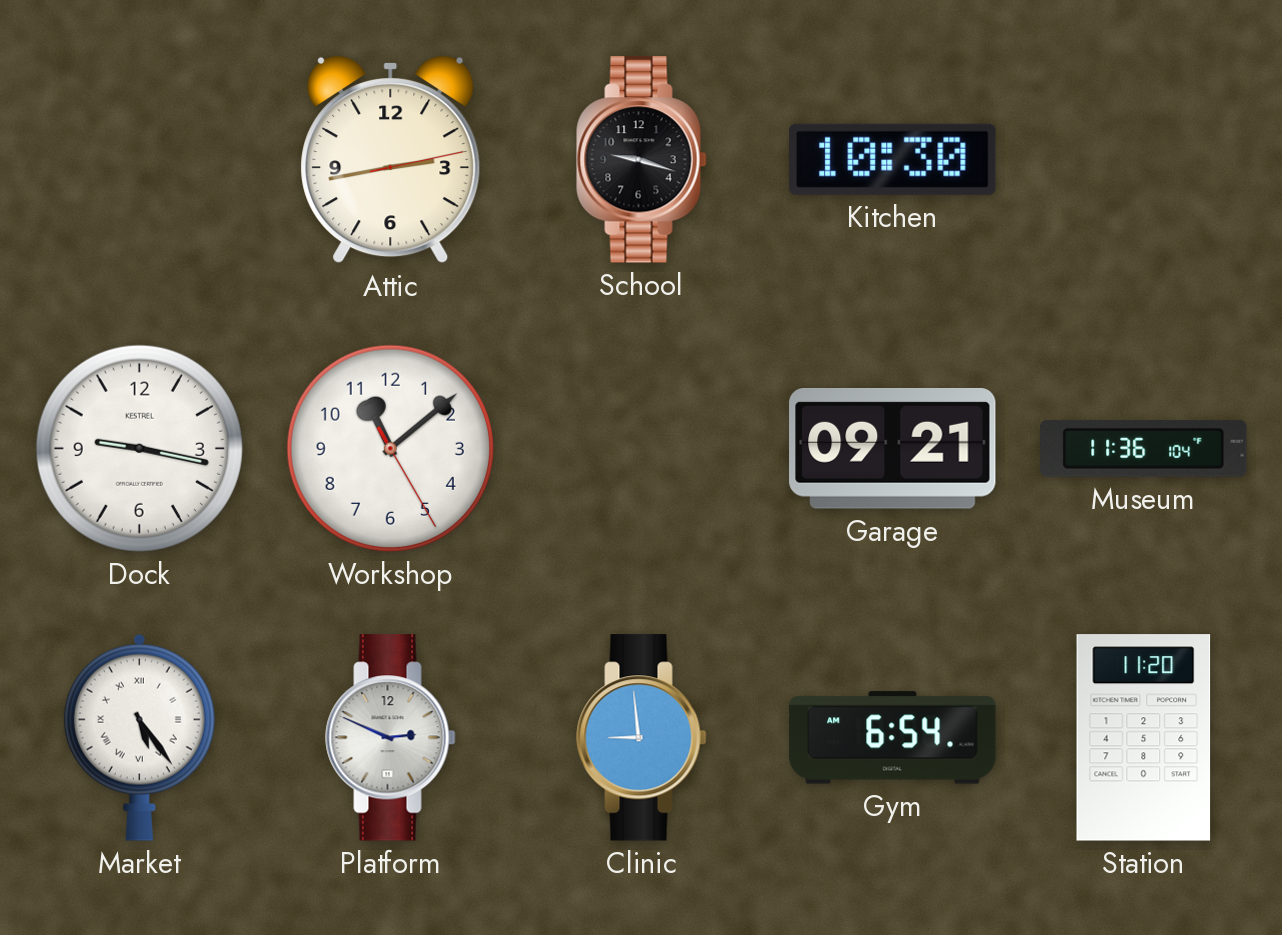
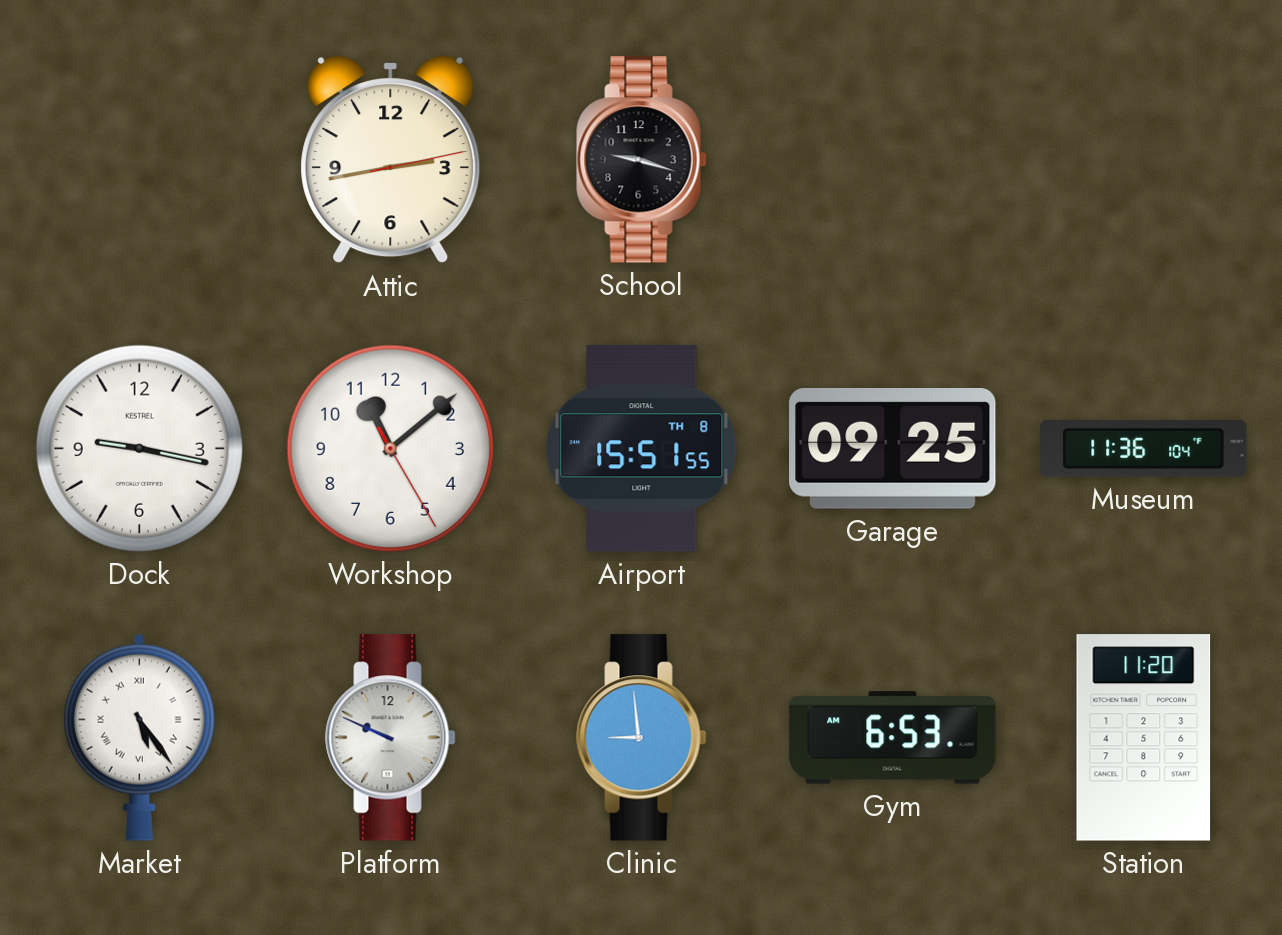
Kitchen: 10:30 -> none
Airport: none -> 15:51
Garage: 09:21 -> 09:25
Platform: 2:49 -> 9:49
Gym: 6:54 -> 6:53
